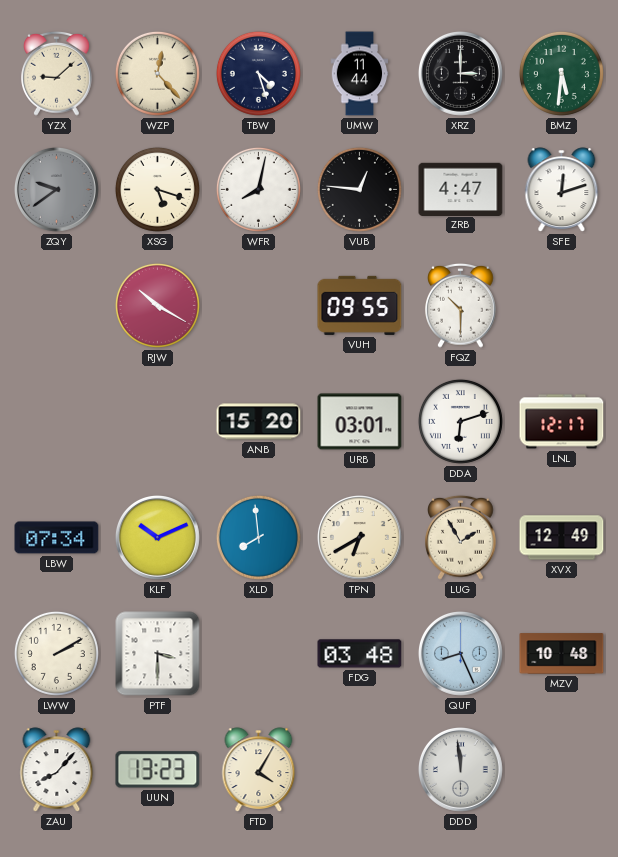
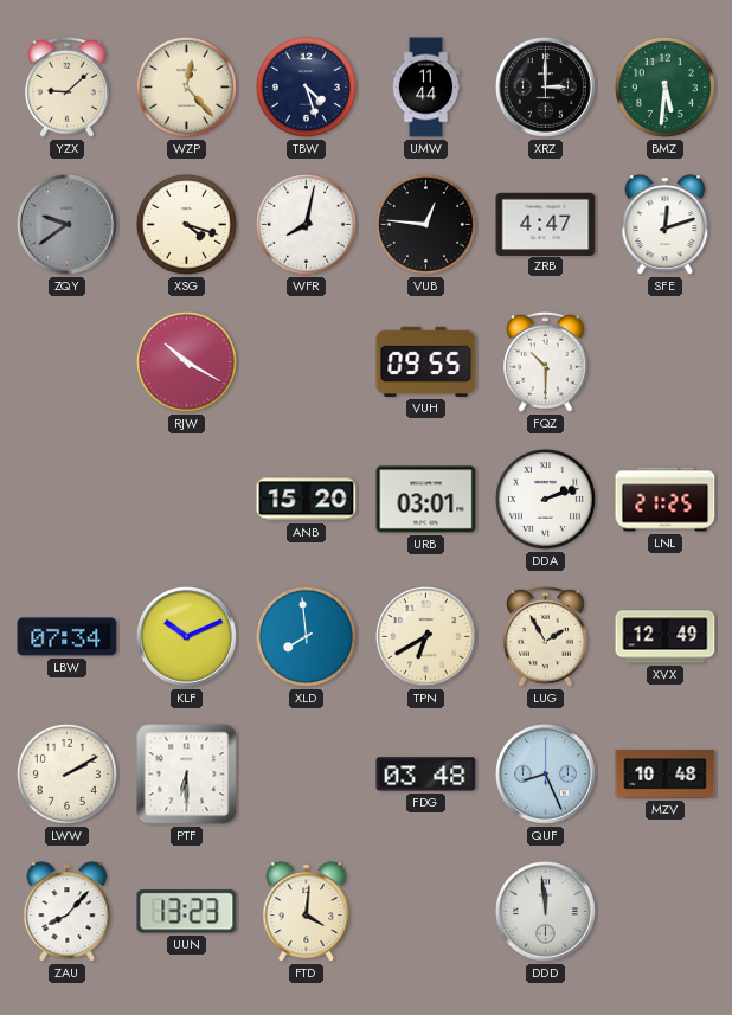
XSG: 5:18 -> 4:18
DDA: 6:12 -> 2:12
LNL: 12:17 -> 21:25
PTF: 3:30 -> 6:30
FTD: 4:05 -> 4:01
